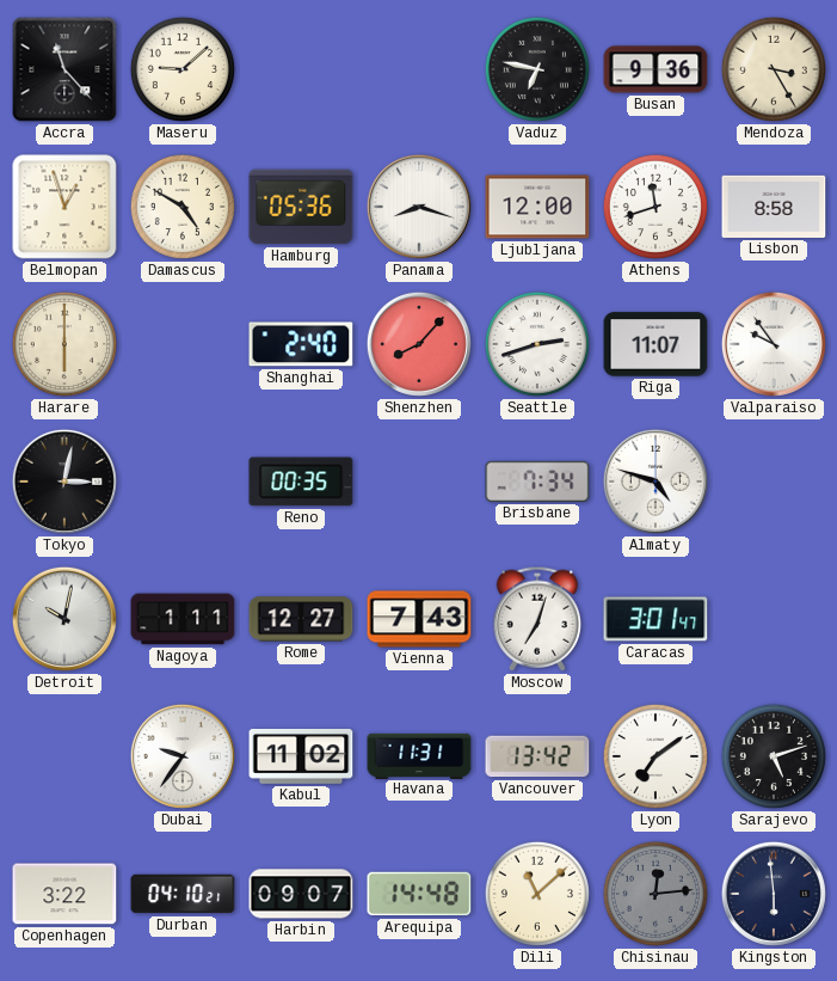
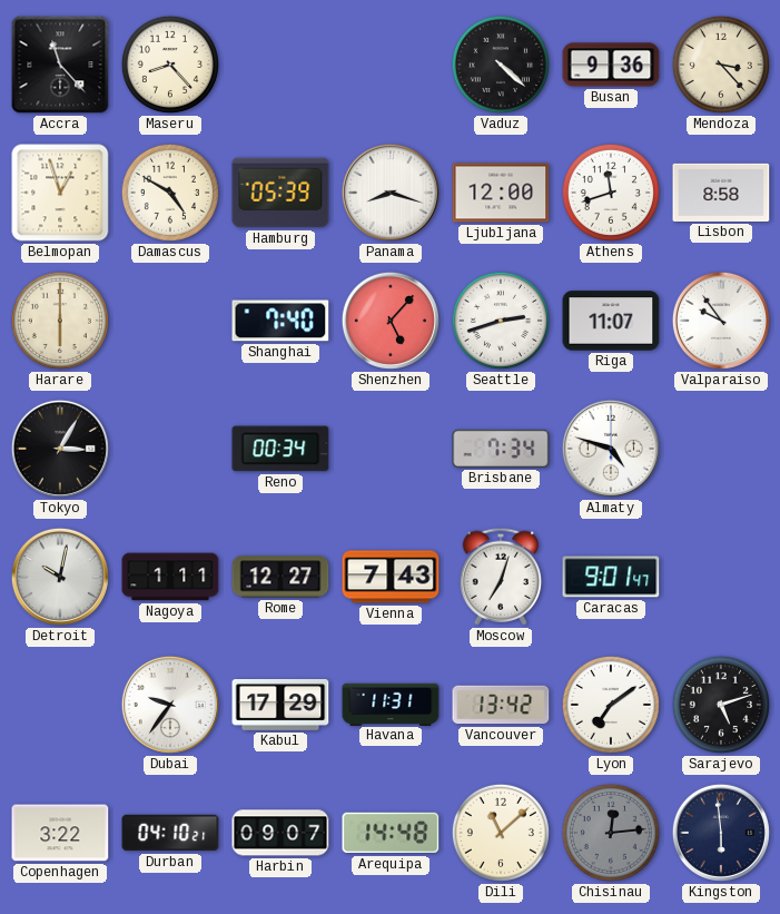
Maseru: 9:08 -> 8:23
Vaduz: 6:47 -> 4:22
Mendoza: 3:25 -> 3:23
Hamburg: 05:36 -> 05:39
Shanghai: 2:40 -> 7:40
Shenzhen: 8:07 -> 5:07
Tokyo: 3:02 -> 3:05
Reno: 00:35 -> 00:34
Caracas: 3:01 -> 9:01
Kabul: 11:02 -> 17:29
